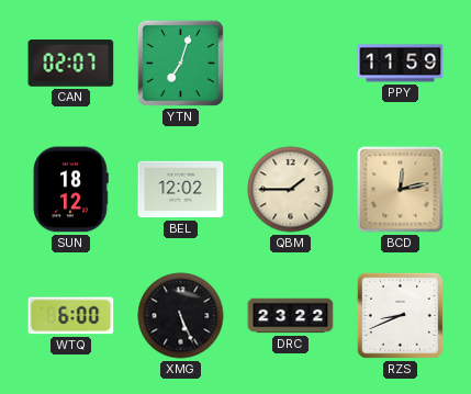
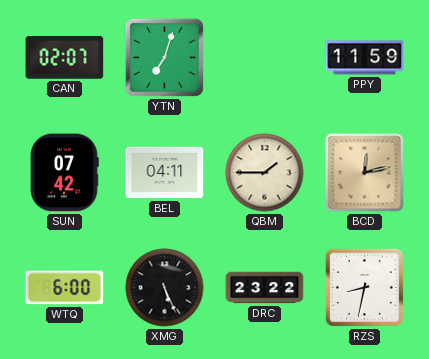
SUN: 18:12 -> 07:42
BEL: 12:02 -> 04:11
RZS: 8:41 -> 8:32
